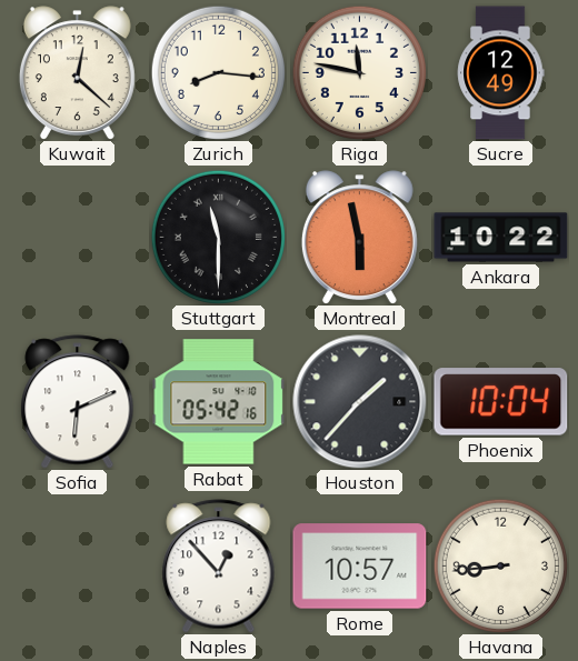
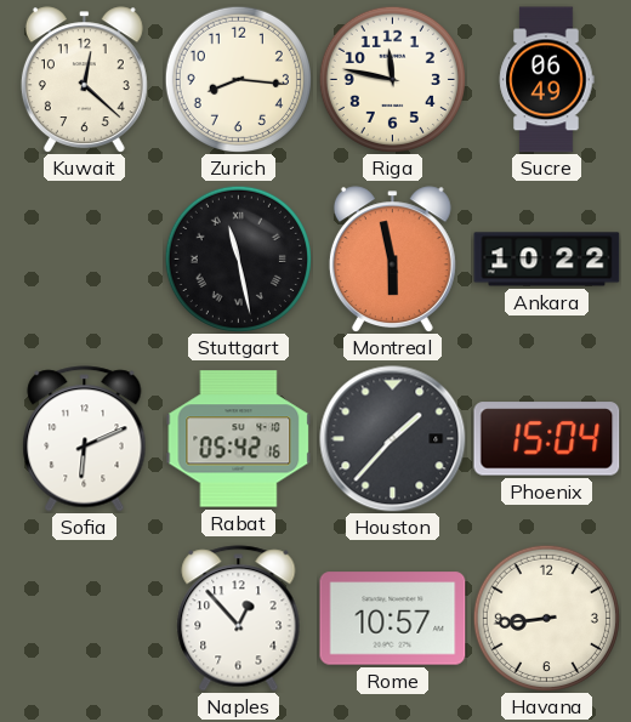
Sucre: 12:49 -> 06:49
Stuttgart: 11:30 -> 11:28
Phoenix: 10:04 -> 15:04
